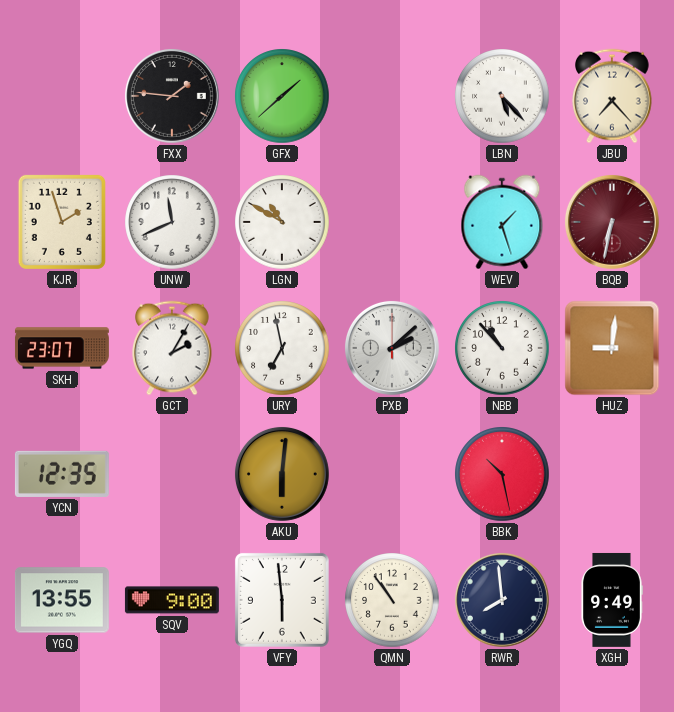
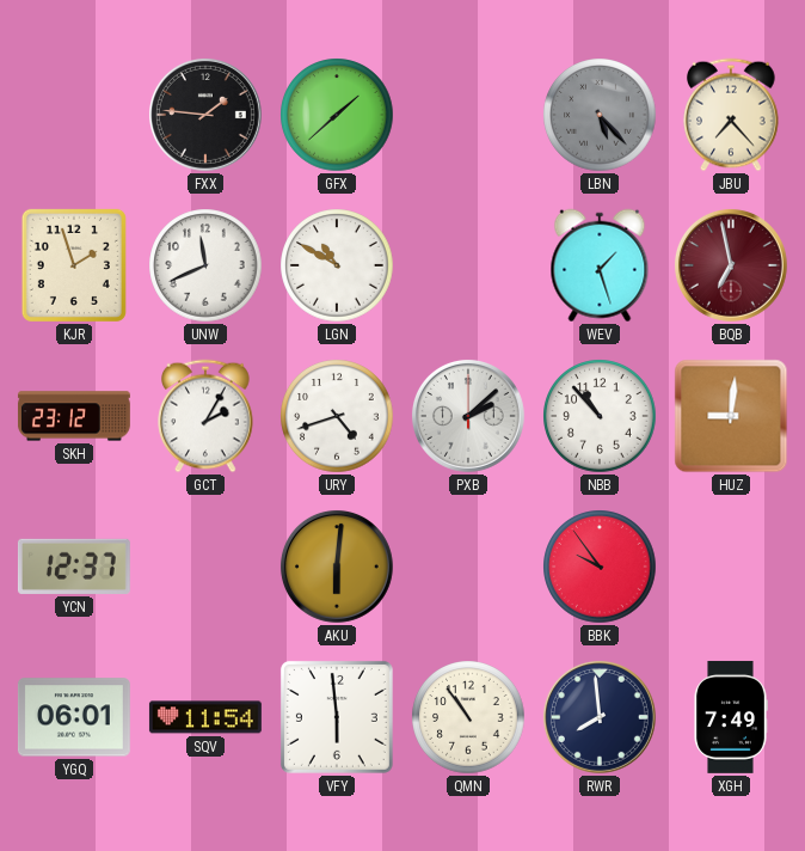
LBN dial: white -> grey
BQB: 6:32 -> 6:58
SKH: 23:07 -> 23:12
URY: 6:58 -> 4:42
YCN: 12:35 -> 12:37
BBK: 10:28 -> 9:54
YGQ: 13:55 -> 06:01
SQV: 9:00 -> 11:54
XGH: 9:49 -> 7:49
